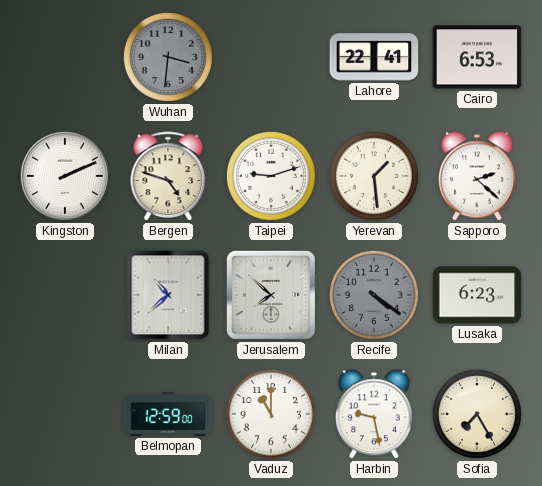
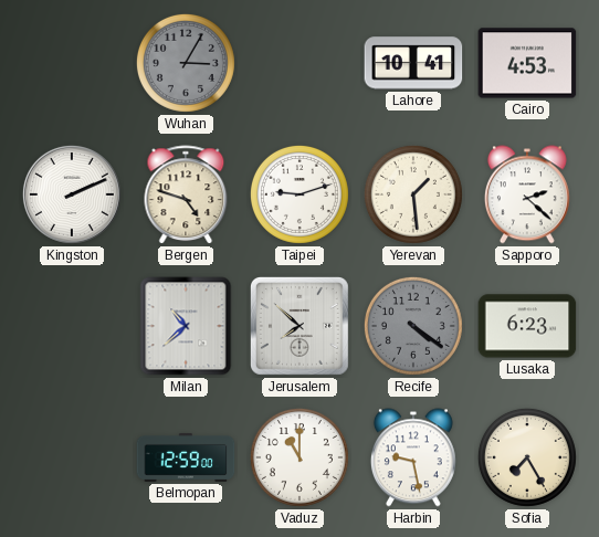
Wuhan: 3:31 -> 3:05
Lahore: 22:41 -> 10:41
Cairo: 6:53 -> 4:53
